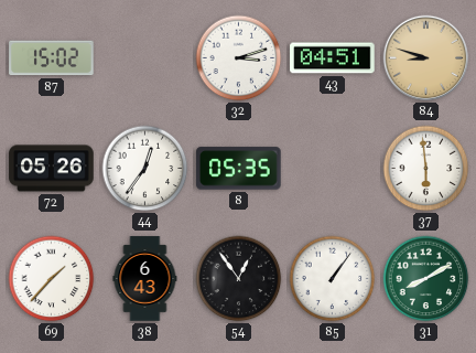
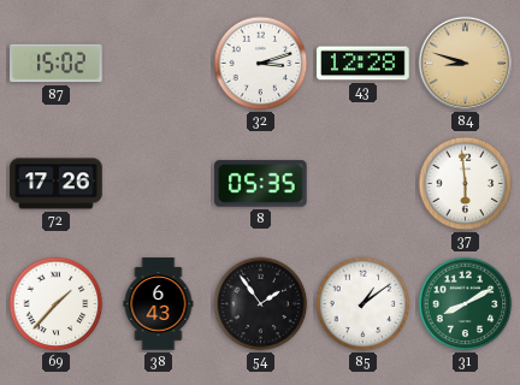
43: 04:51 -> 12:28
72: 05:26 -> 17:26
44: 12:36 -> none
54: 12:54 -> 1:54
85: 1:06 -> 1:09
